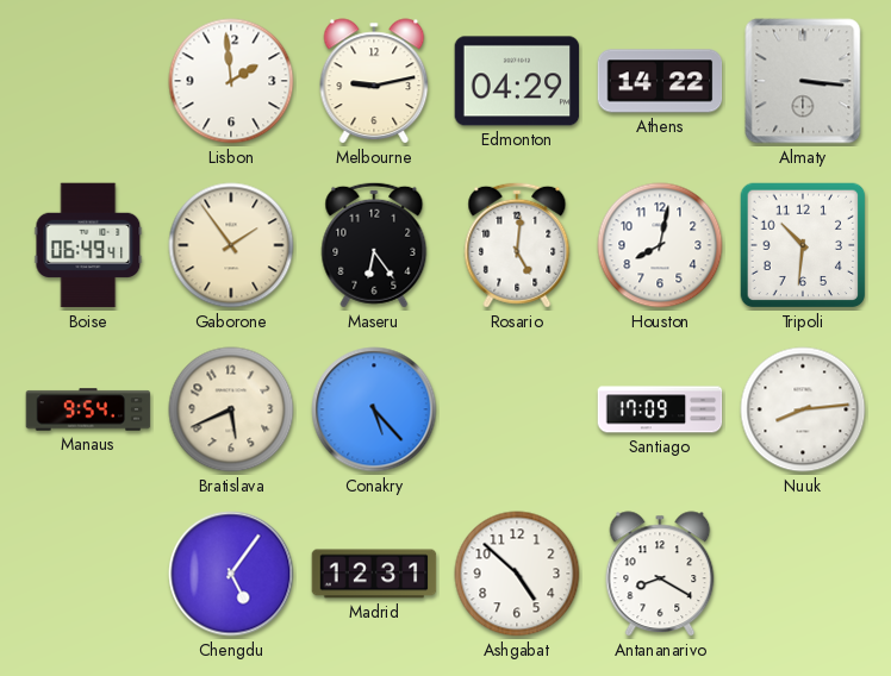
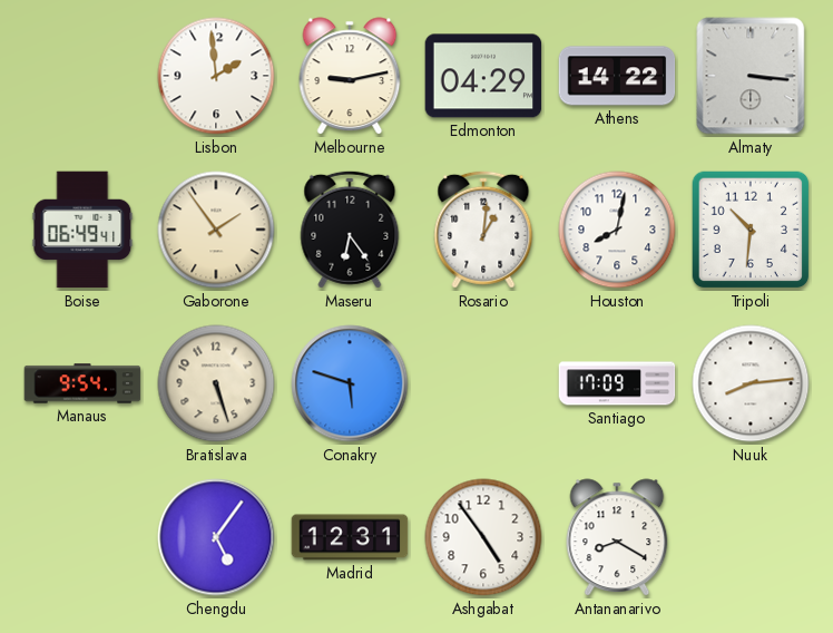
Rosario: 5:01 -> 1:01
Bratislava: 5:41 -> 5:27
Conakry: 5:23 -> 5:48
Ashgabat: 4:52 -> 4:54
